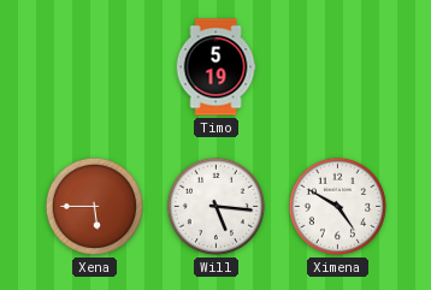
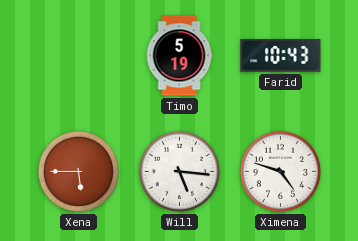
Farid: none -> 10:43
Ximena: 4:50 -> 4:48
